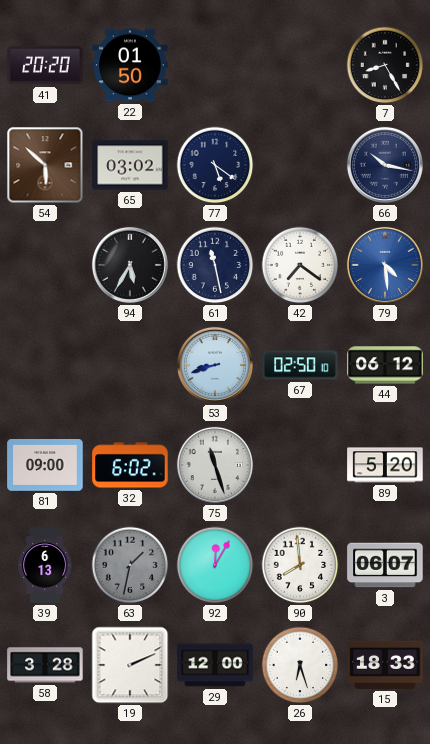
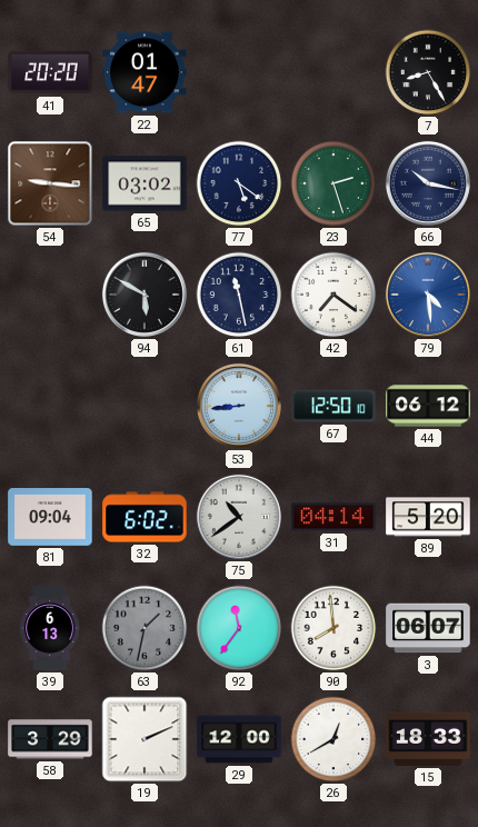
22: 01:50 -> 01:47
54: 5:52 -> 9:16
23: none -> 2:27
94: 5:35 -> 5:50
53: 8:42 -> 8:44
67: 02:50 -> 12:50
81: 09:00 -> 09:04
75: 11:27 -> 10:39
31: none -> 04:14
92: 12:05 -> 11:36
58: 3:28 -> 3:29
26: 6:27 -> 12:40
